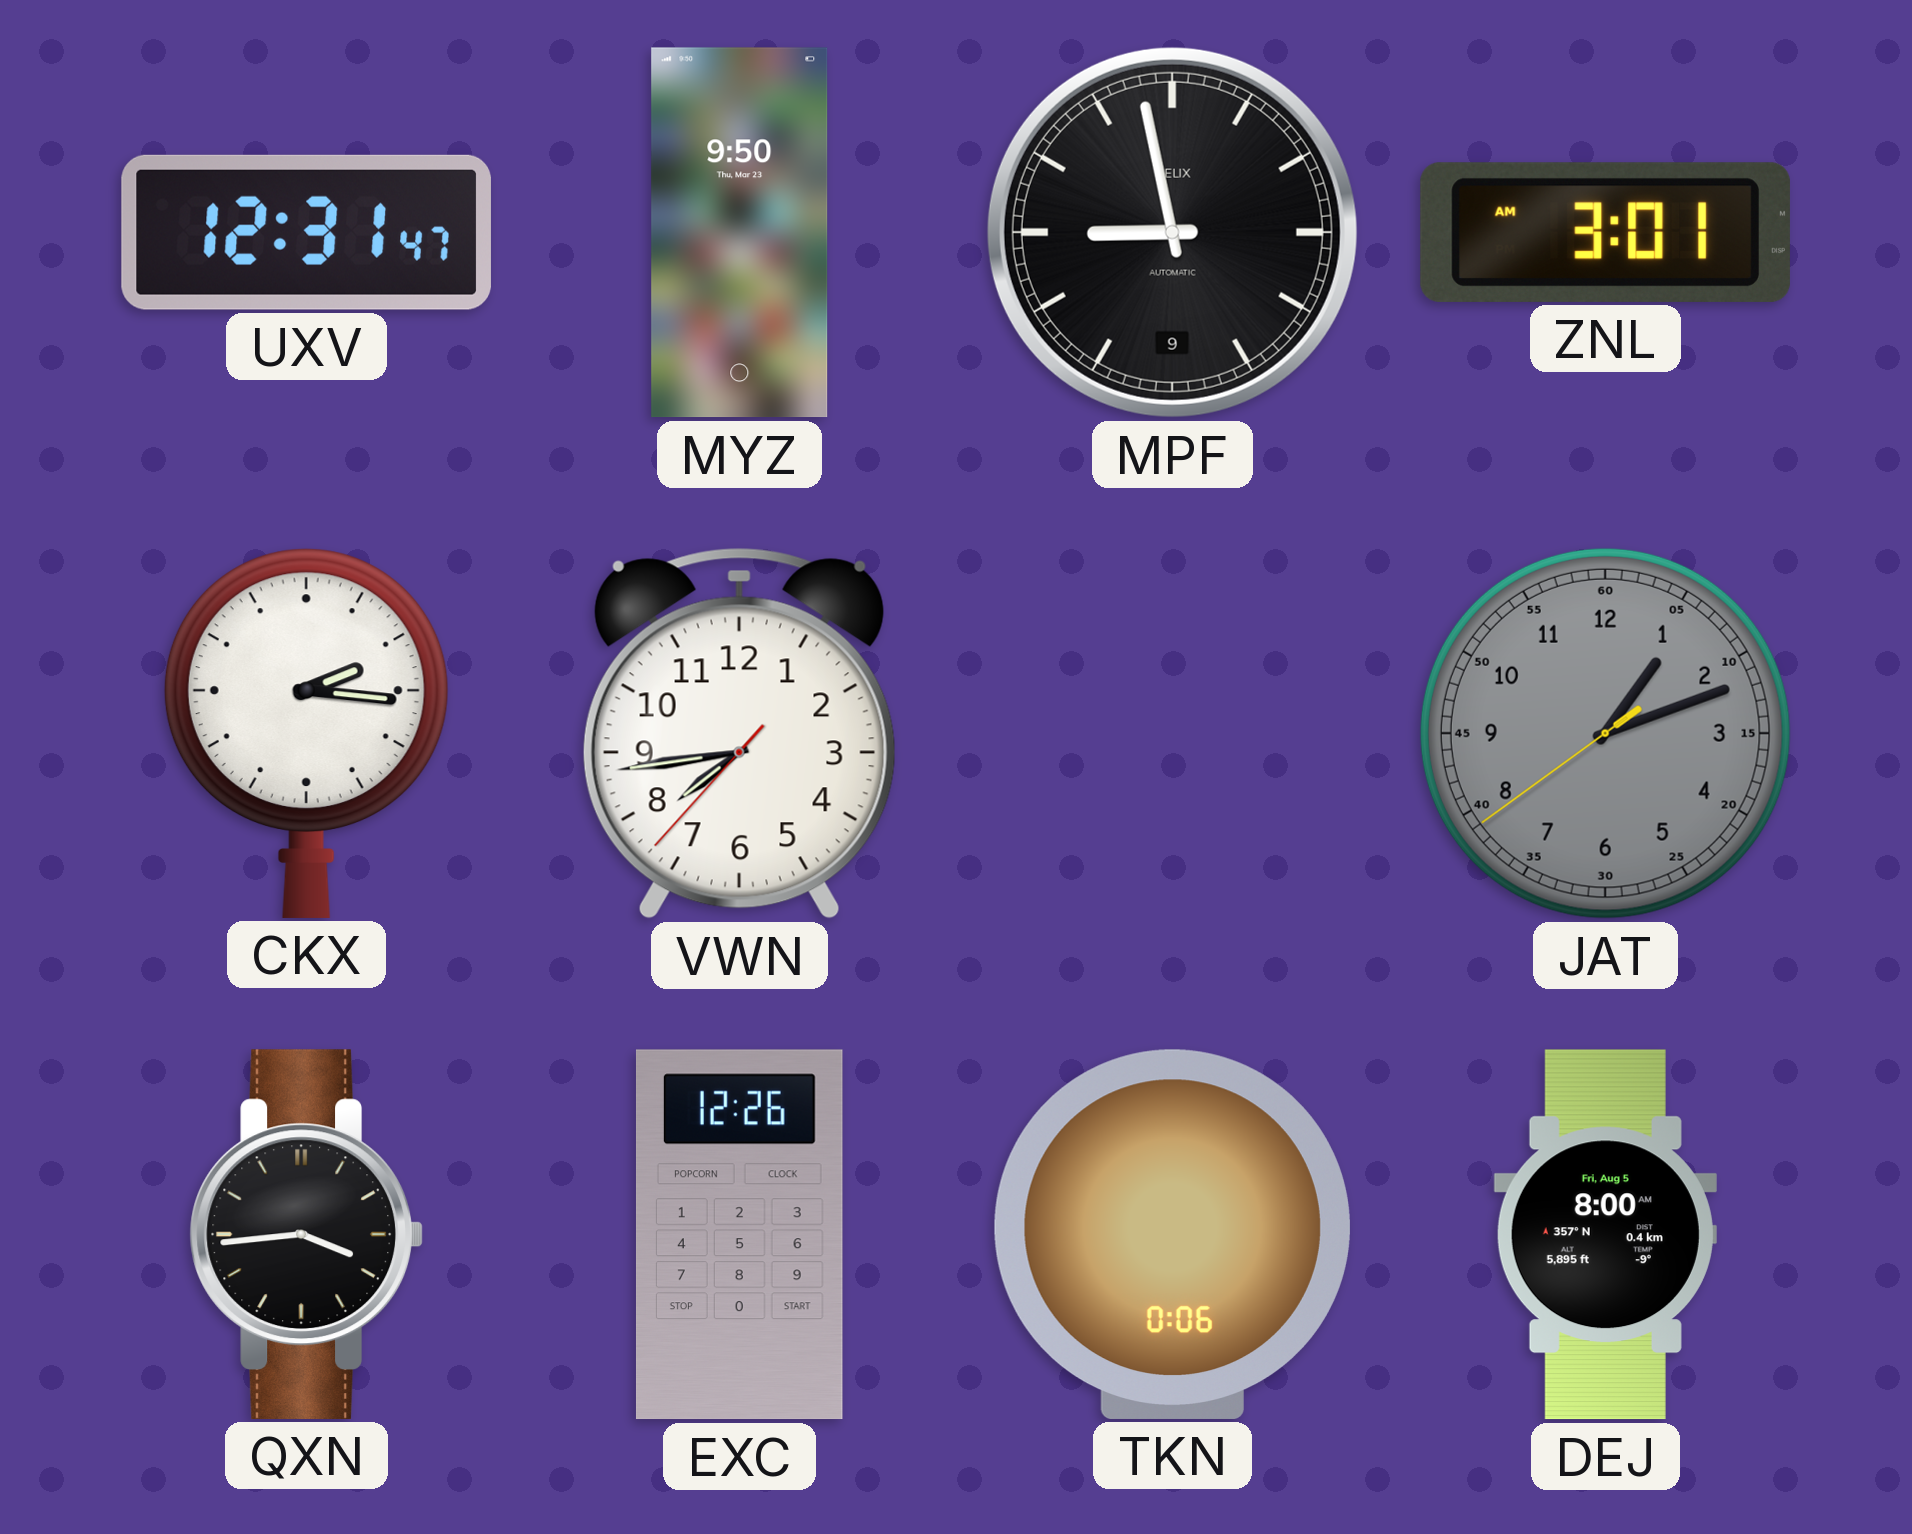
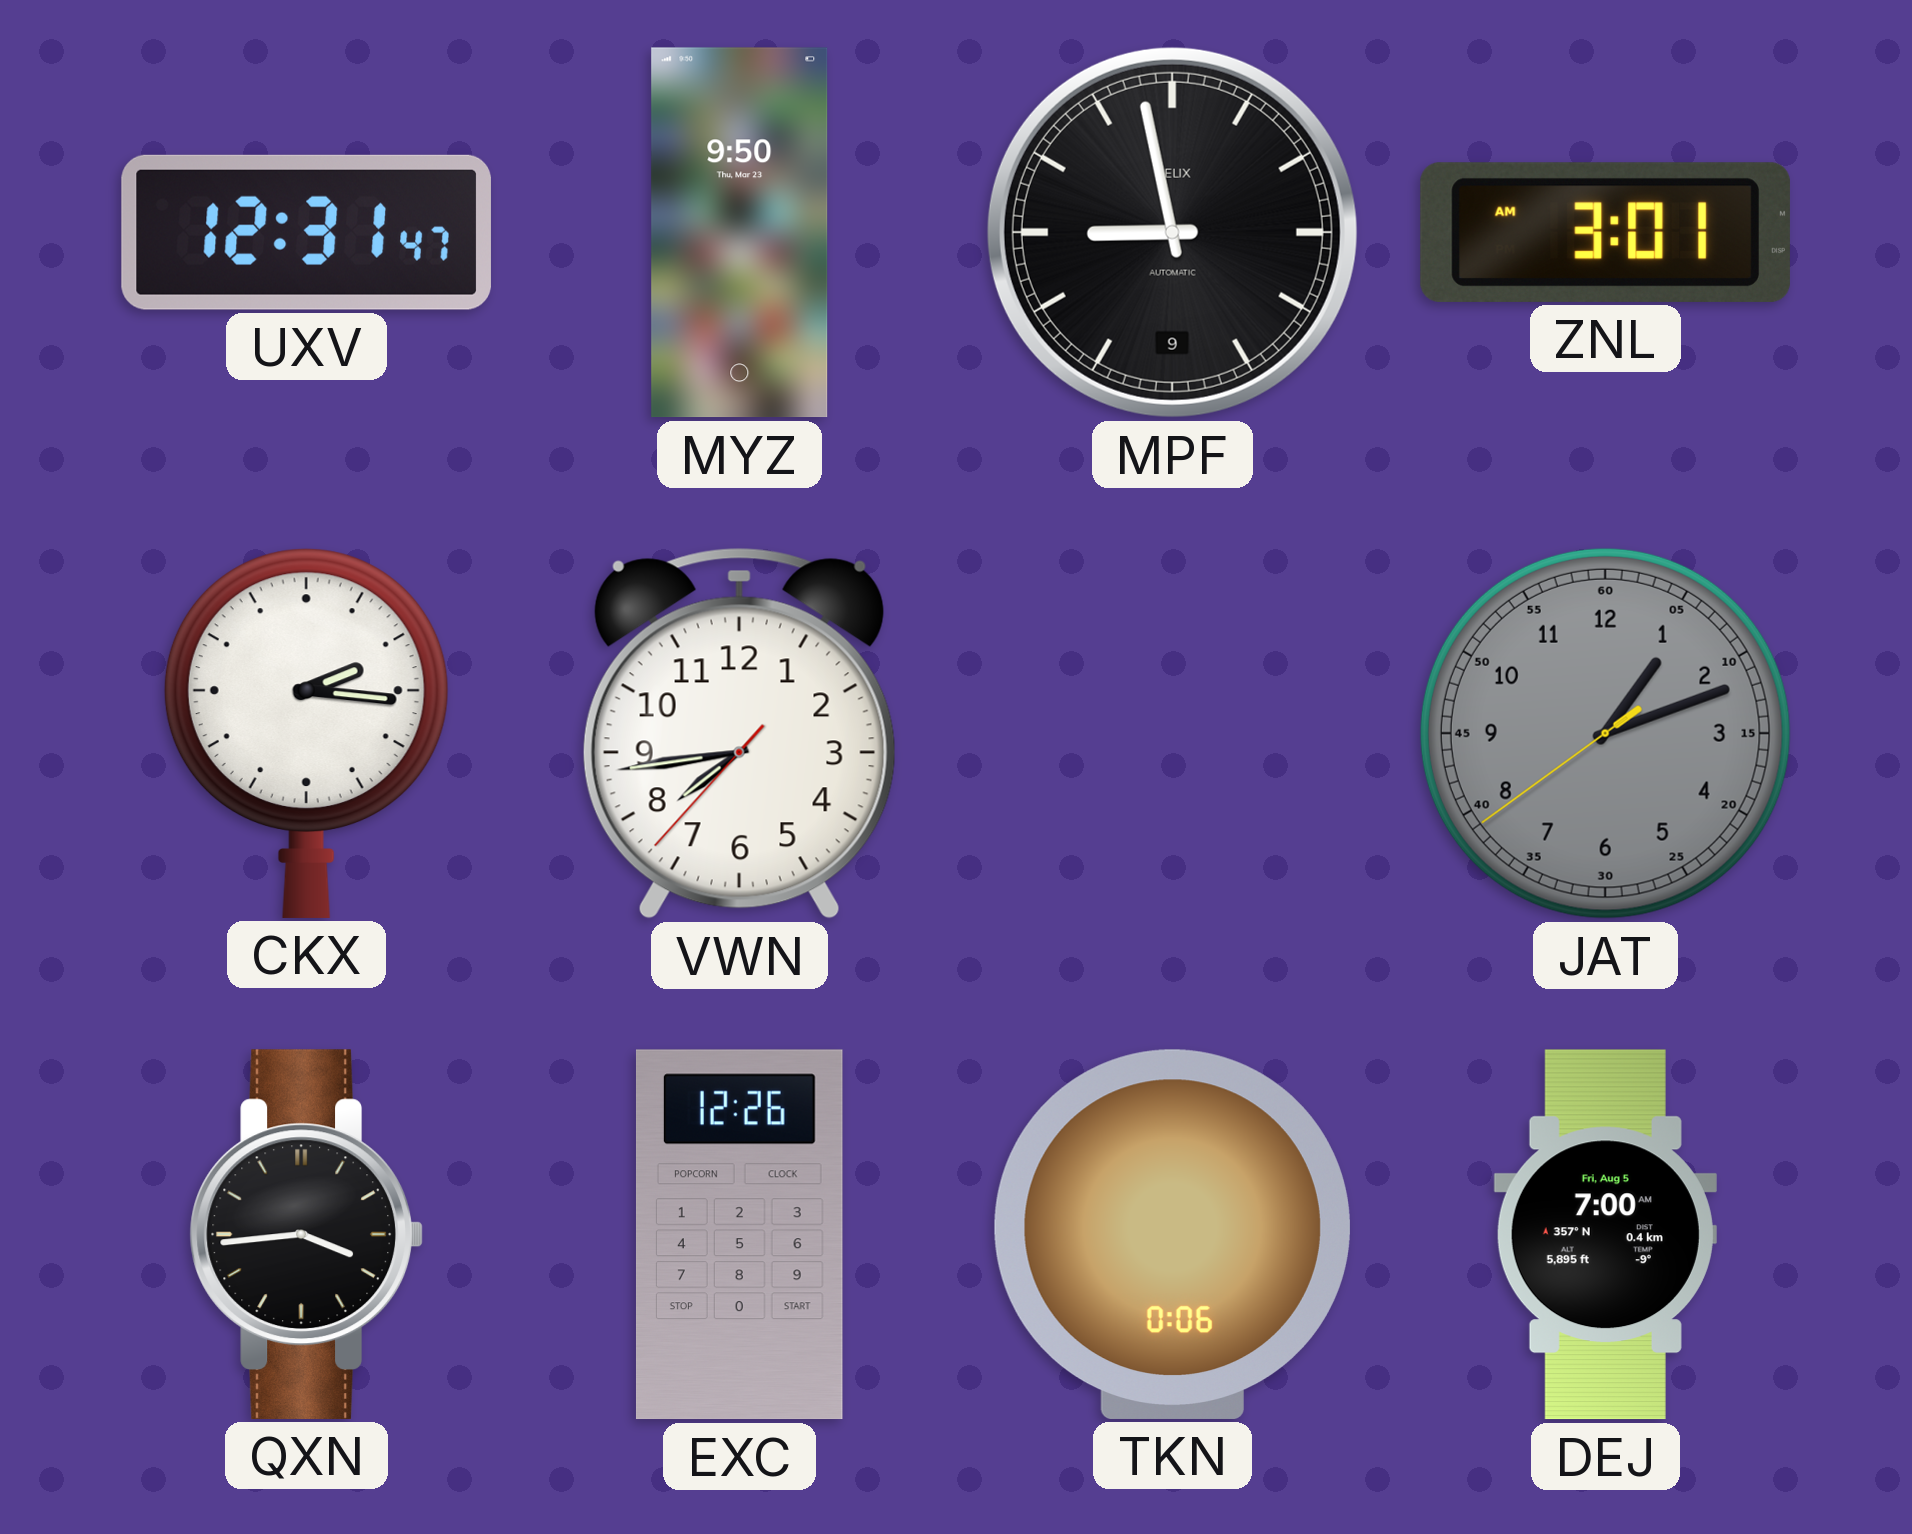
DEJ: 8:00 -> 7:00
